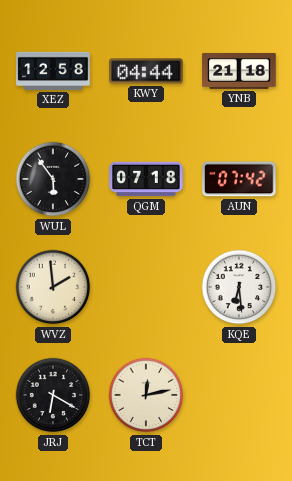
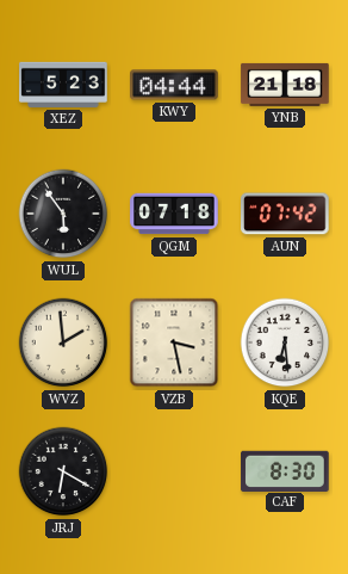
XEZ: 12:58 -> 5:23
VZB: none -> 3:28
TCT: 12:13 -> none
CAF: none -> 8:30
